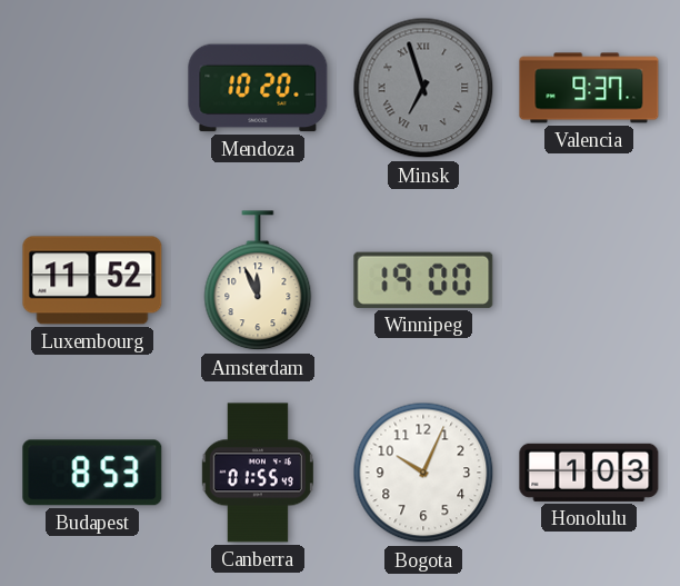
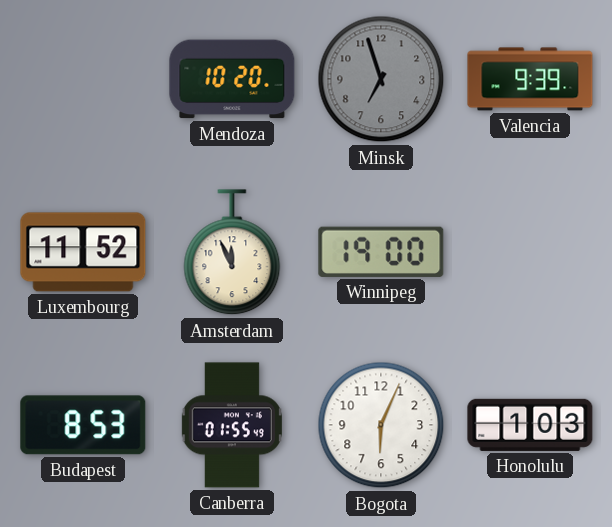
Minsk numerals: Roman -> Arabic
Valencia: 9:37 -> 9:39
Bogota: 10:04 -> 6:04
